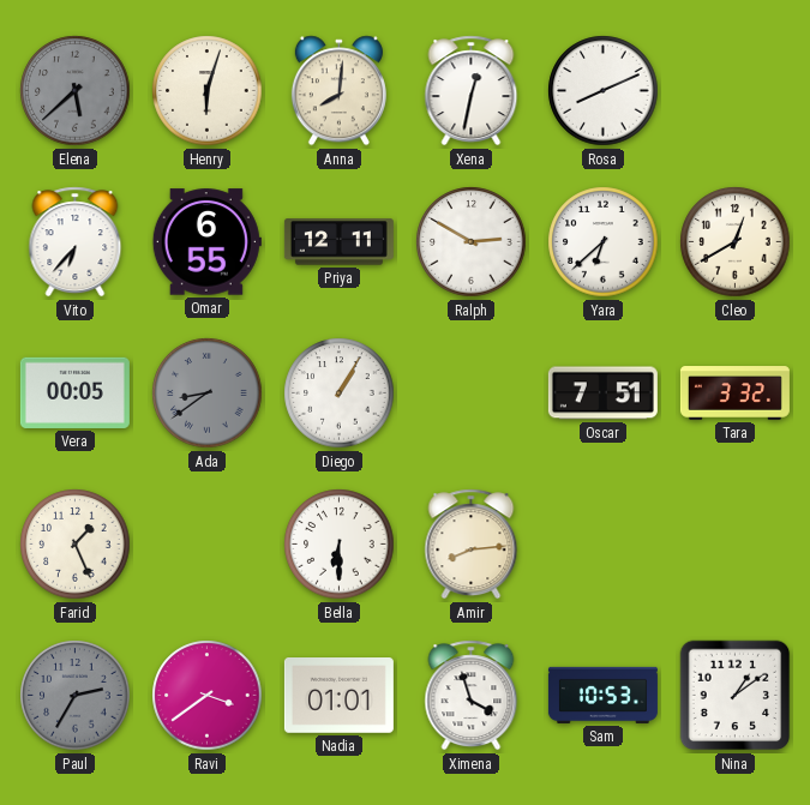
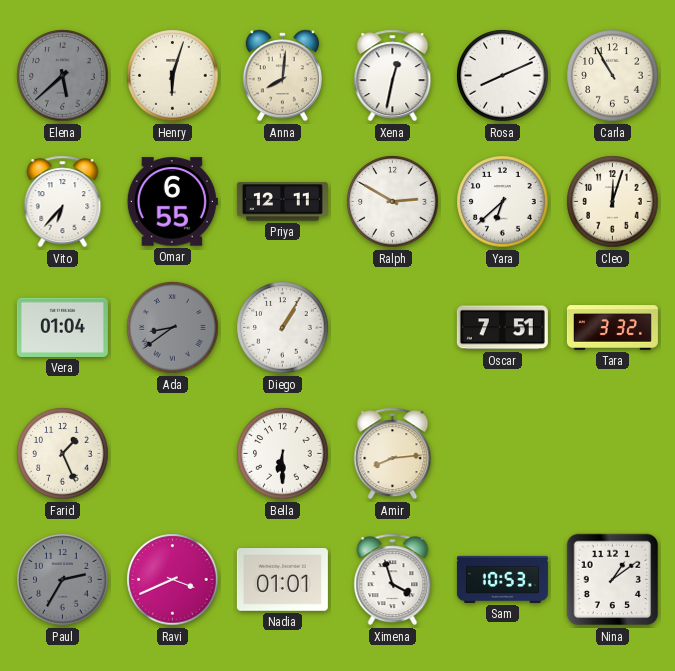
Carla: none -> 10:55
Cleo: 12:40 -> 12:03
Vera: 00:05 -> 01:04
Ravi: 3:39 -> 3:41
